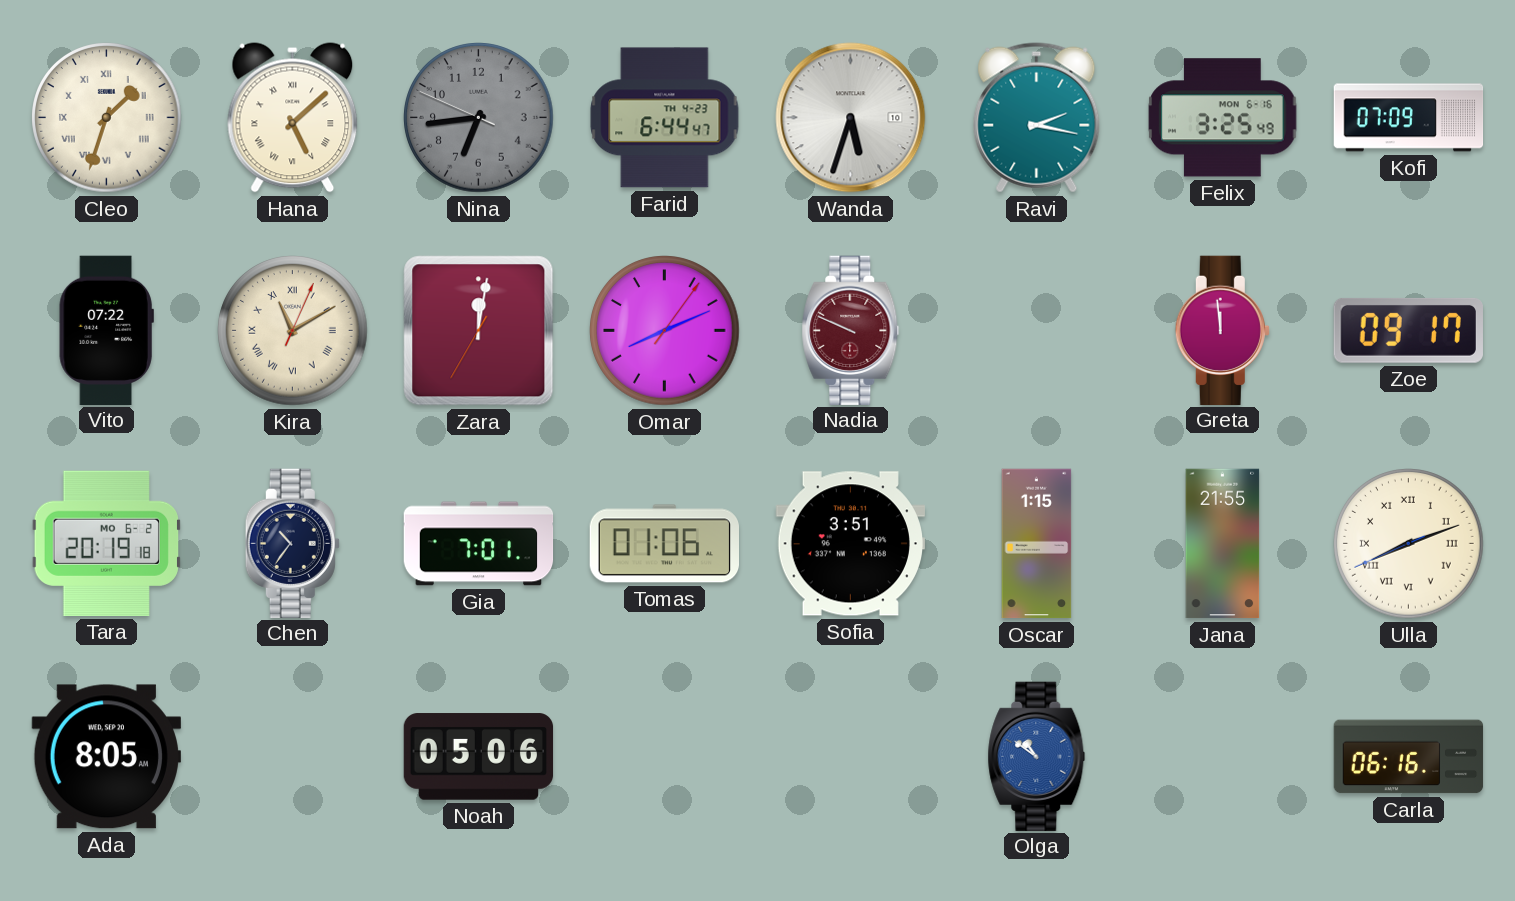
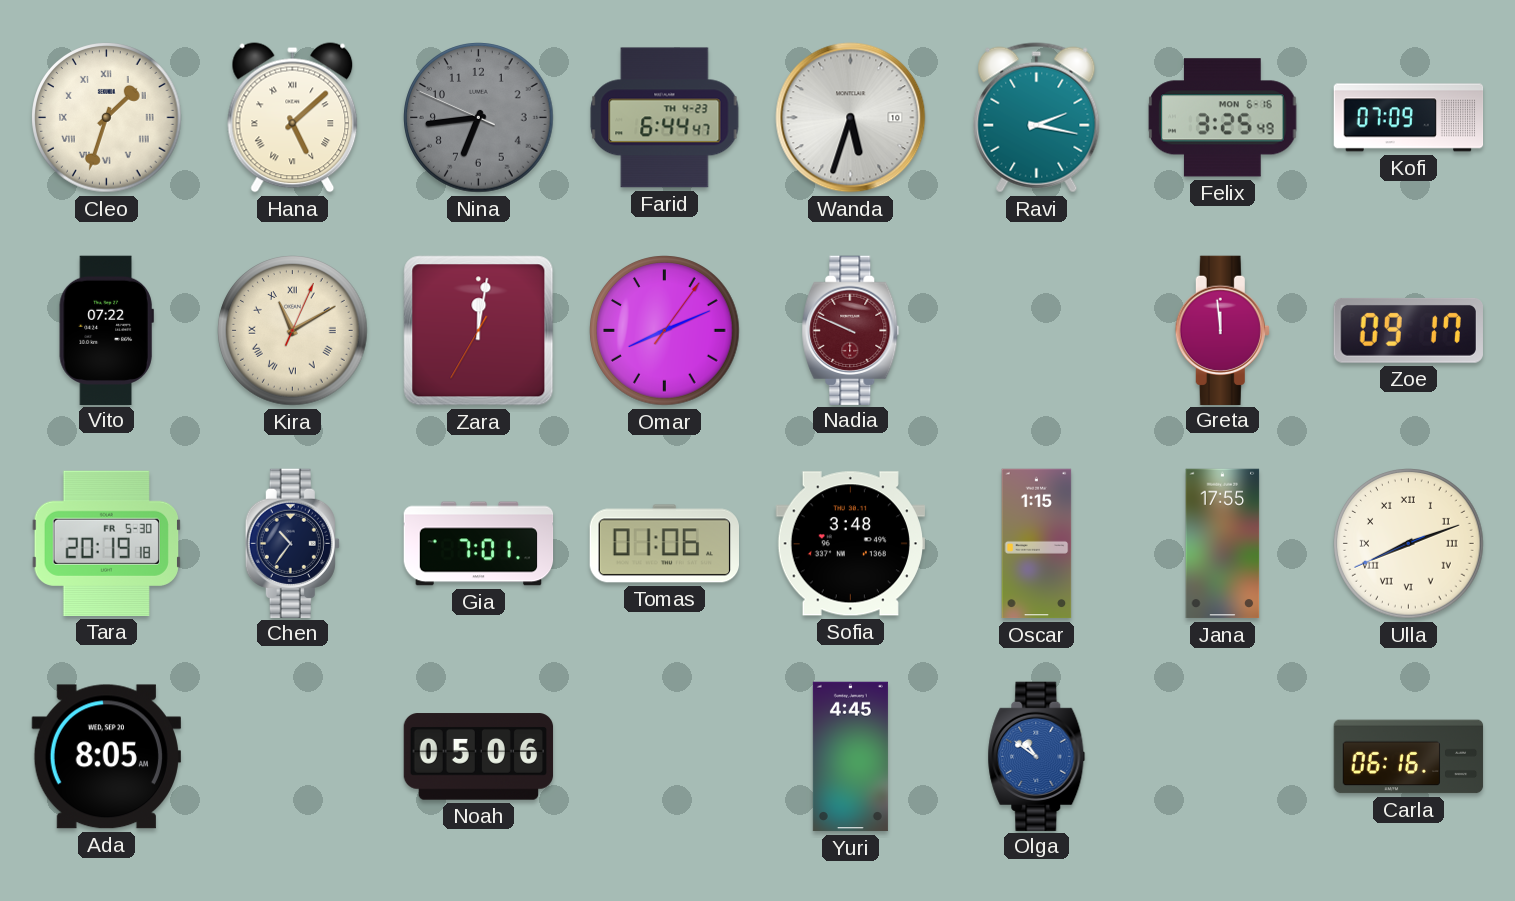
Tara date: MO 6-2 -> FR 5-30
Sofia: 3:51 -> 3:48
Jana: 21:55 -> 17:55
Yuri: none -> 4:45
